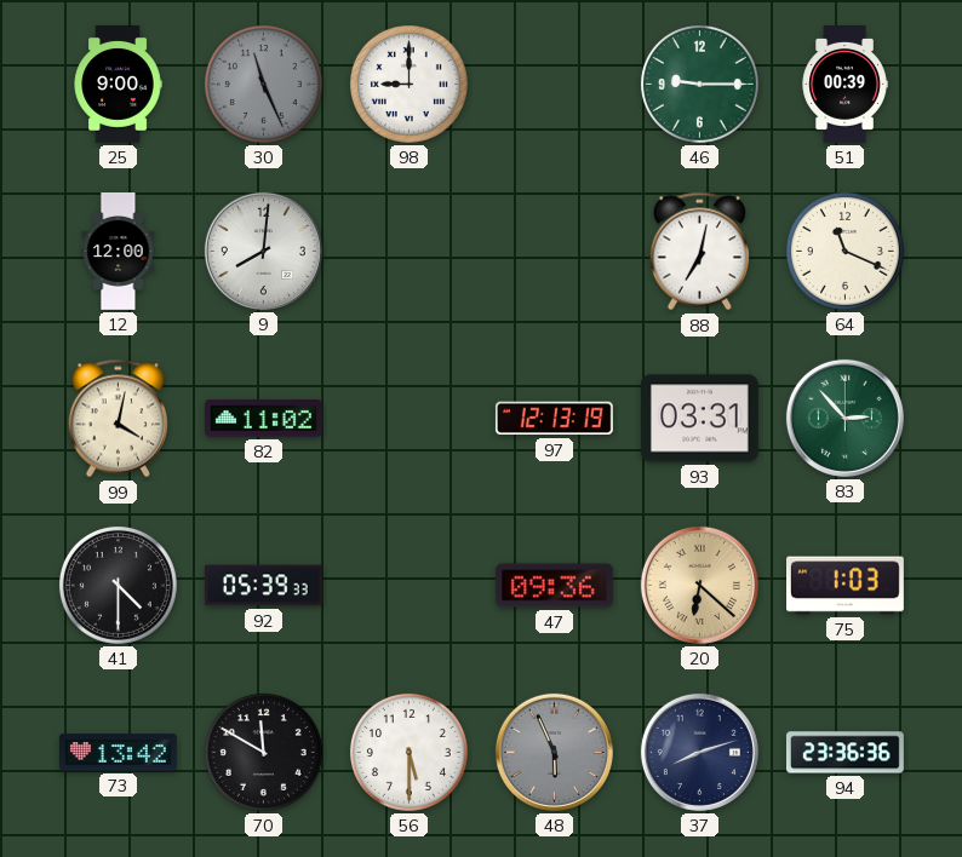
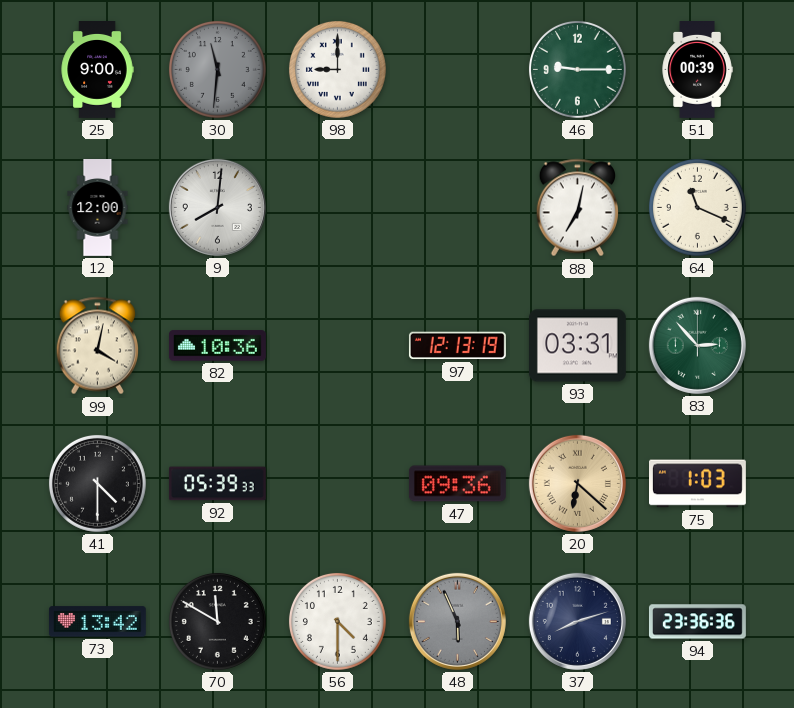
30: 11:26 -> 11:31
82: 11:02 -> 10:36
56: 5:30 -> 4:30
